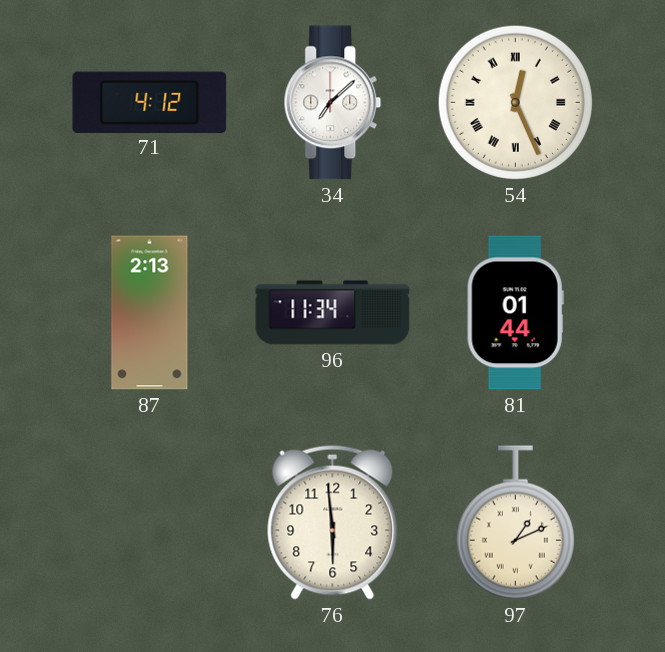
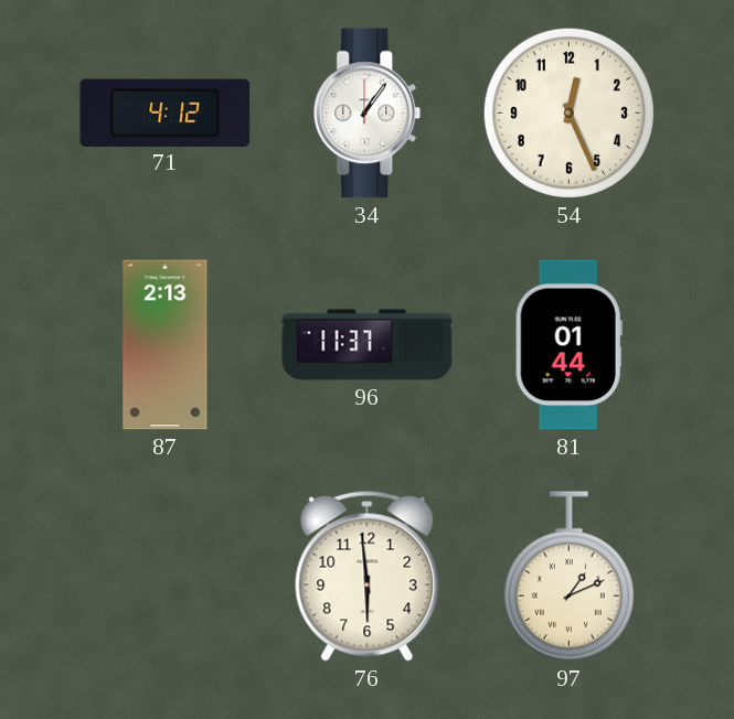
34: 7:08 -> 1:06
54 numerals: Roman -> Arabic
96: 11:34 -> 11:37
